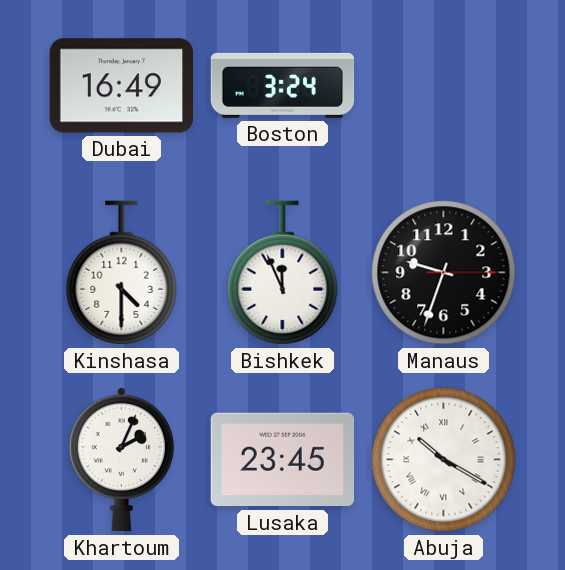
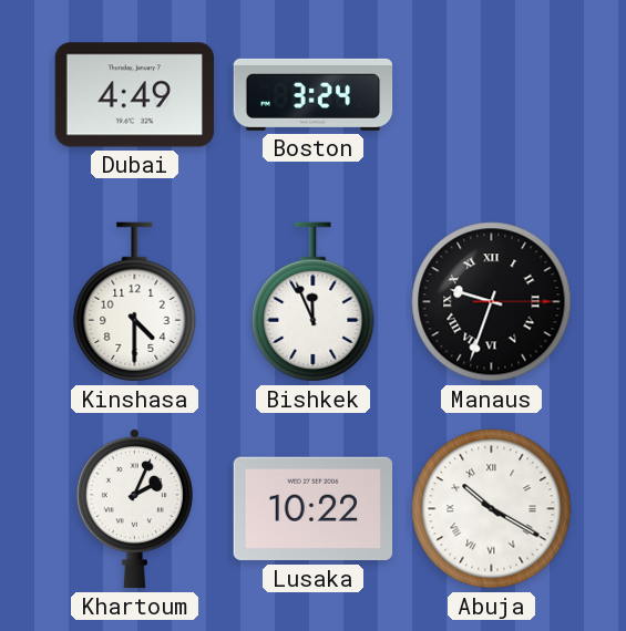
Dubai: 16:49 -> 4:49
Manaus numerals: Arabic -> Roman
Lusaka: 23:45 -> 10:22
